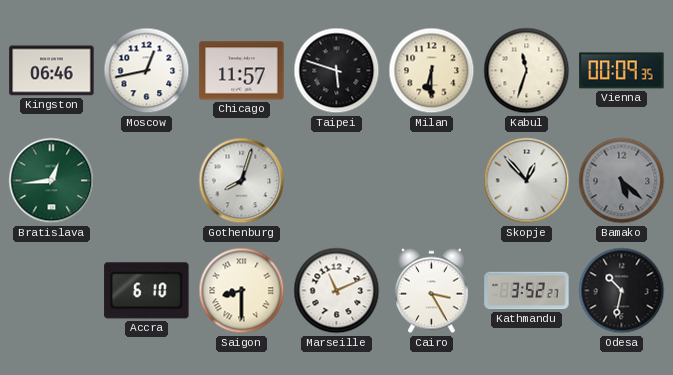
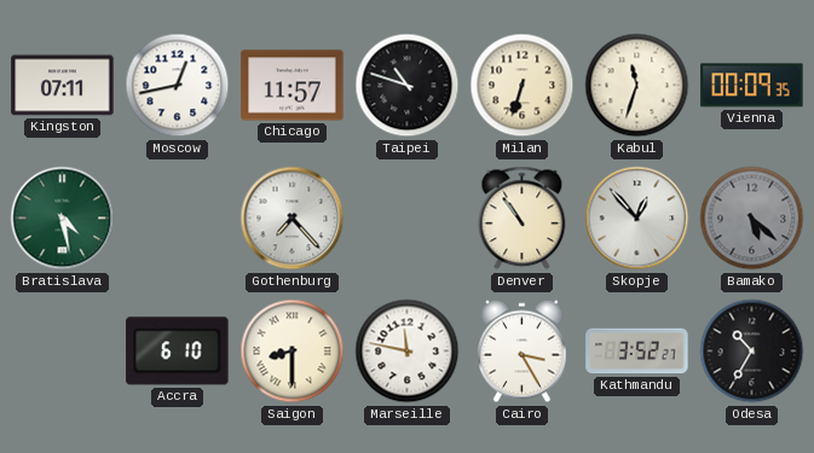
Kingston: 06:46 -> 07:11
Taipei: 5:48 -> 10:48
Milan: 6:30 -> 6:33
Bratislava: 12:44 -> 4:28
Gothenburg: 8:03 -> 7:23
Denver: none -> 10:54
Marseille: 11:11 -> 11:47
Odesa: 10:32 -> 10:35
